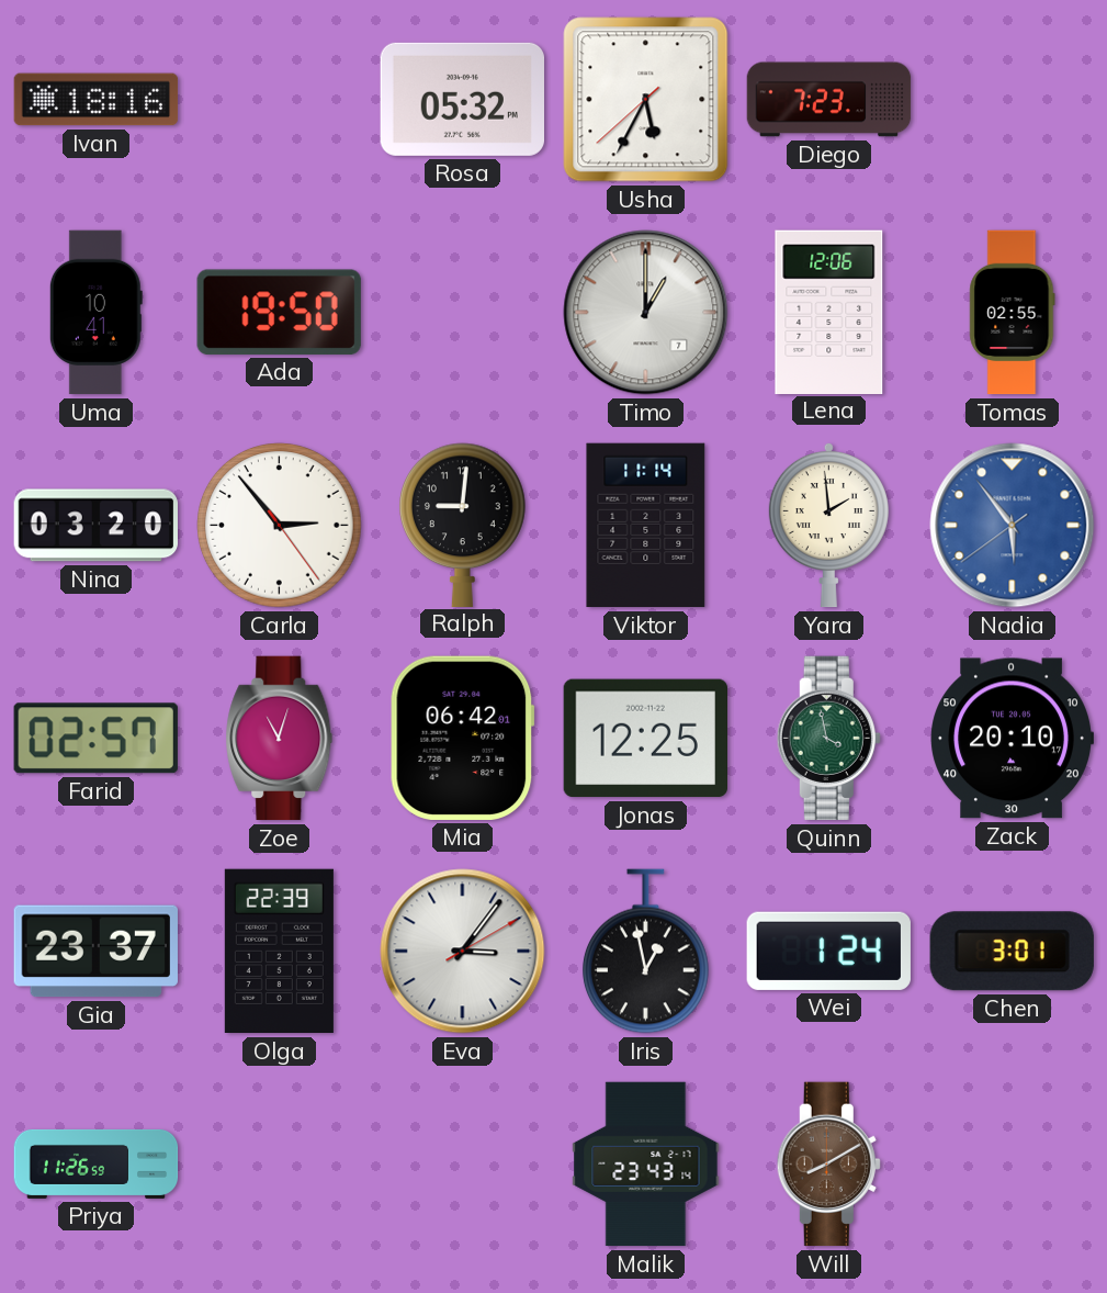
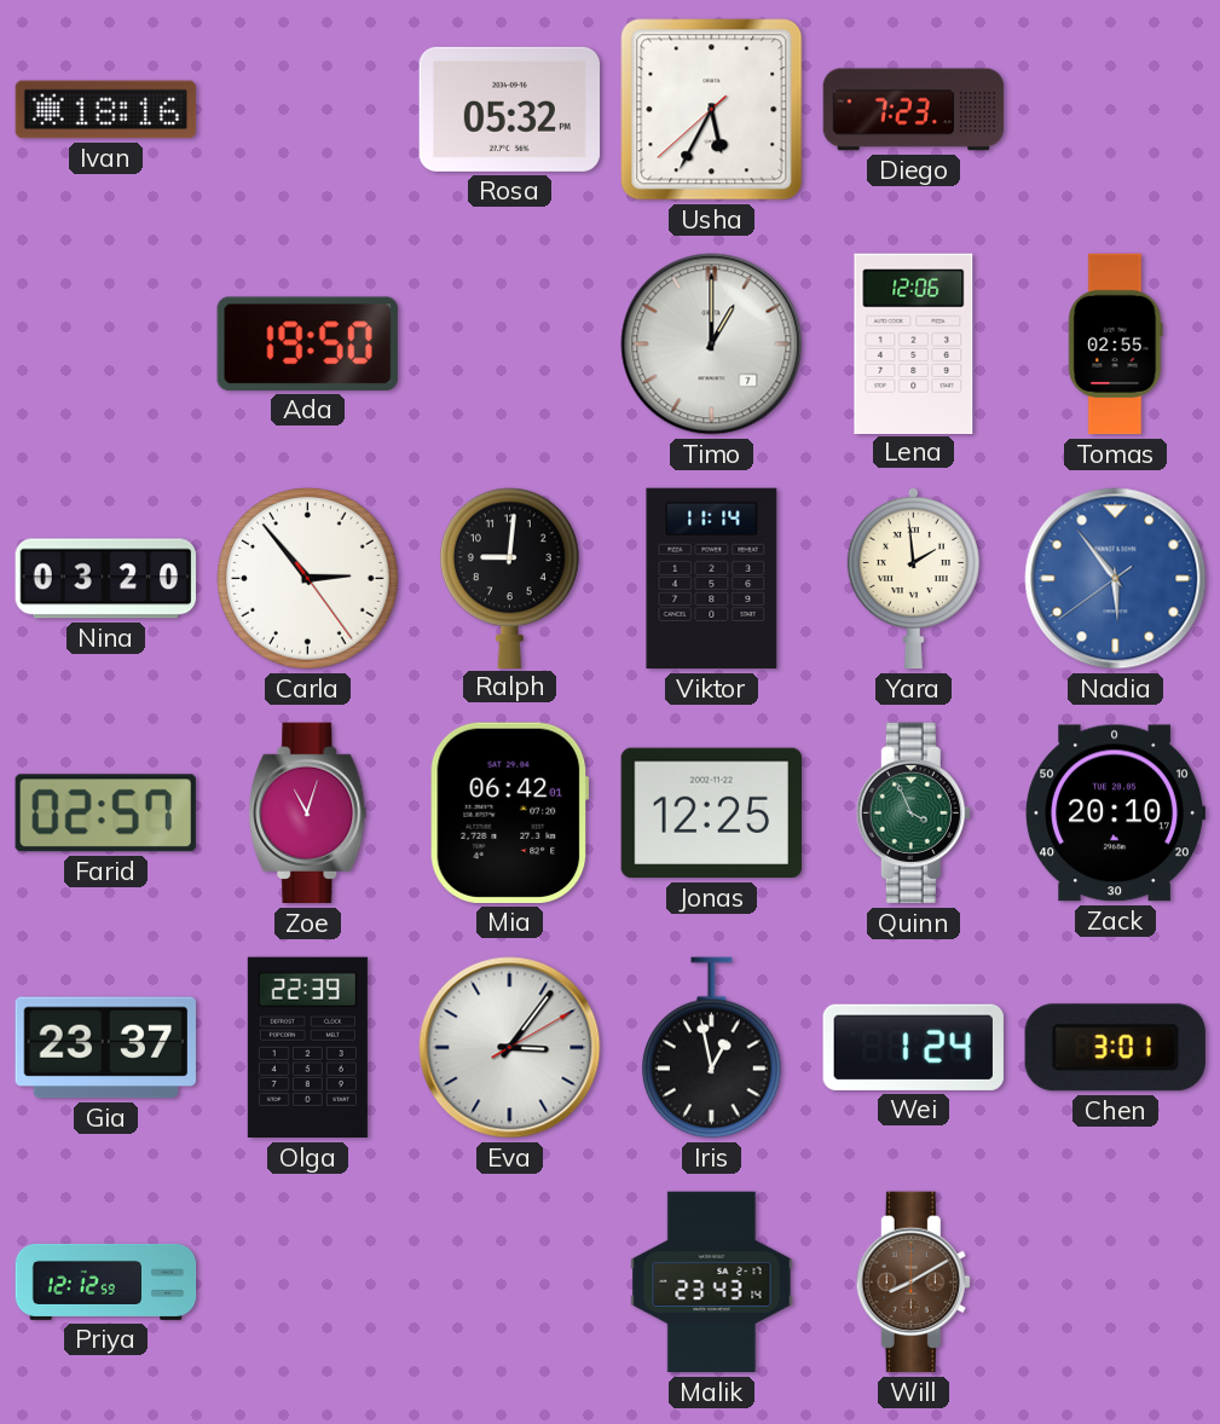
Uma: 10:41 -> none
Quinn: 3:58 -> 3:56
Priya: 11:26 -> 12:12
